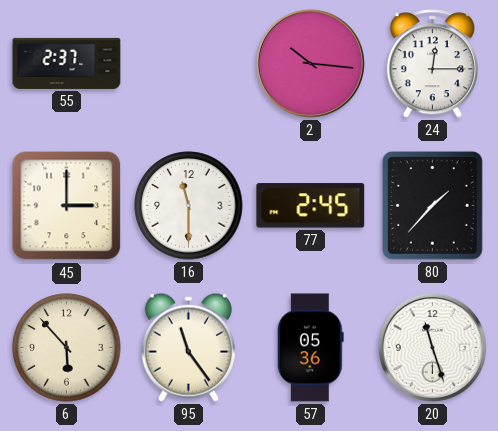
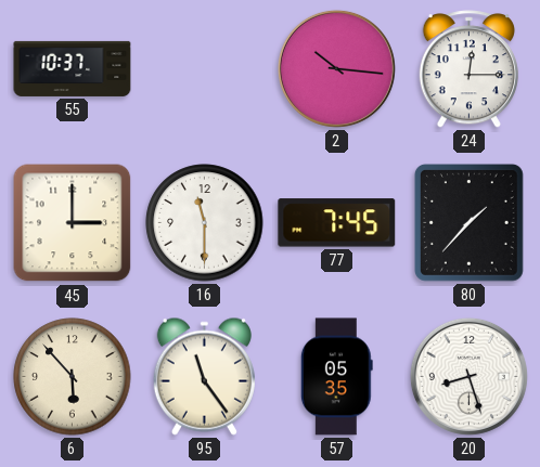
55: 2:37 -> 10:37
77: 2:45 -> 7:45
57: 05:36 -> 05:35
20: 11:27 -> 8:27
